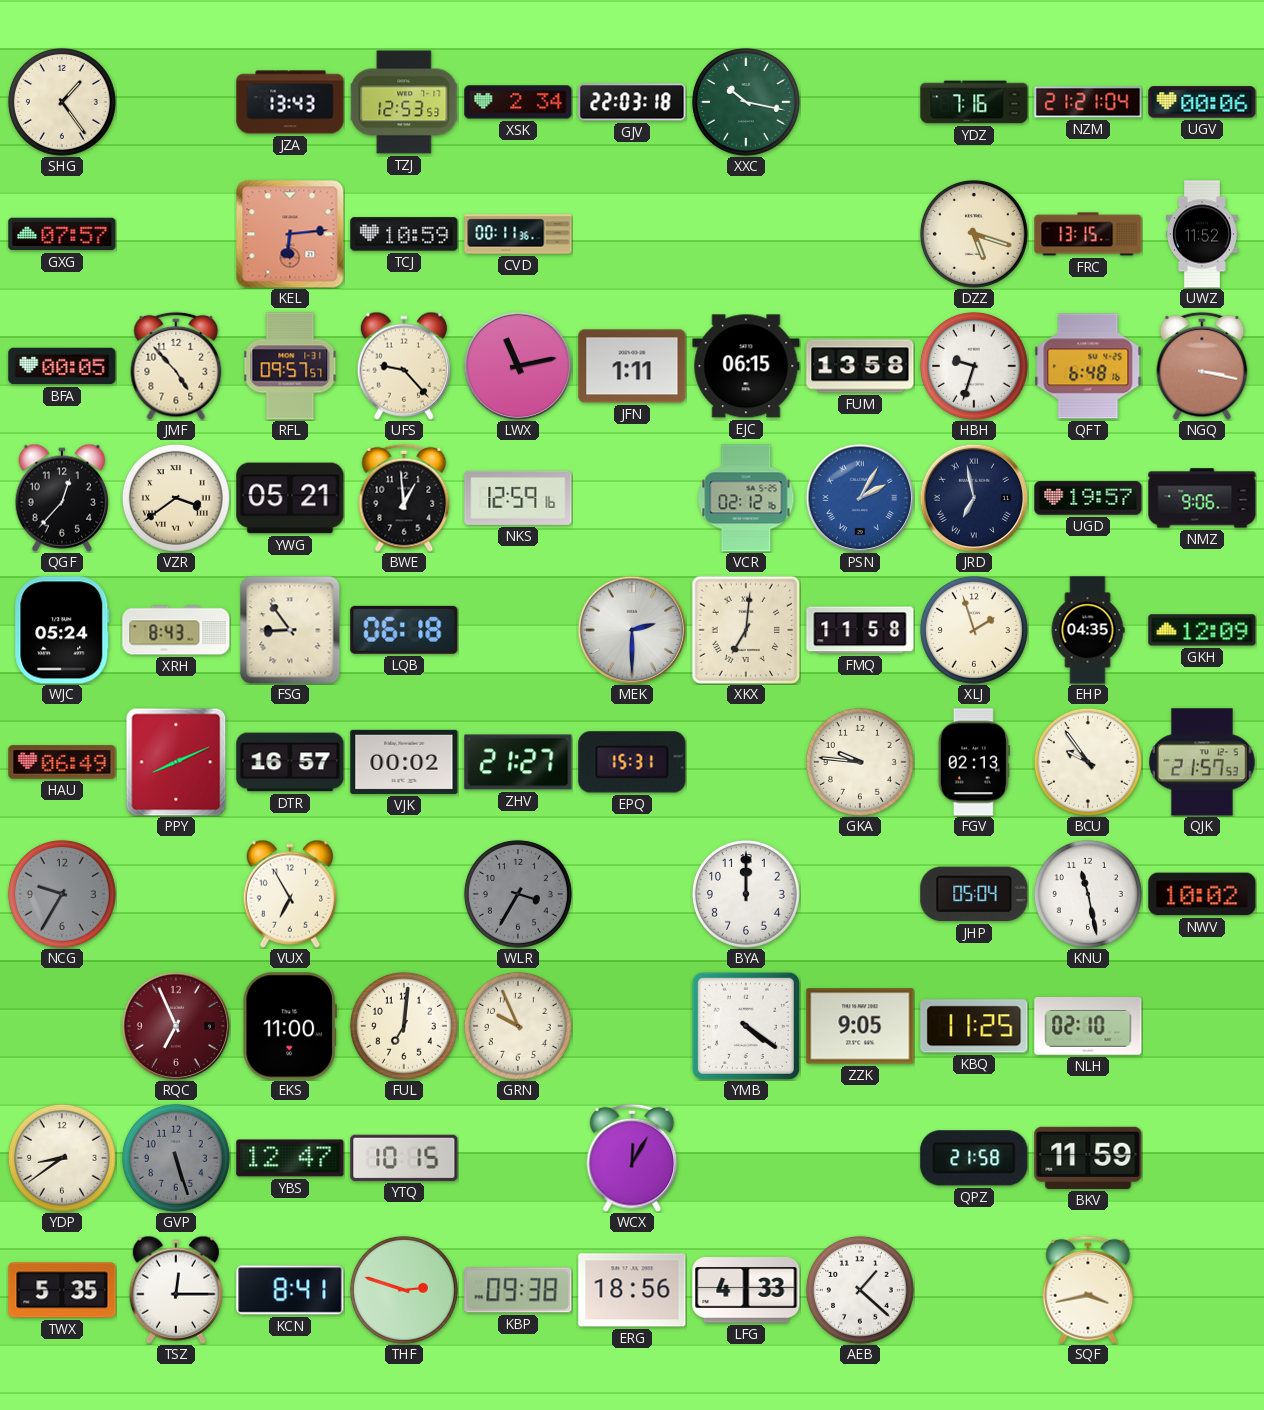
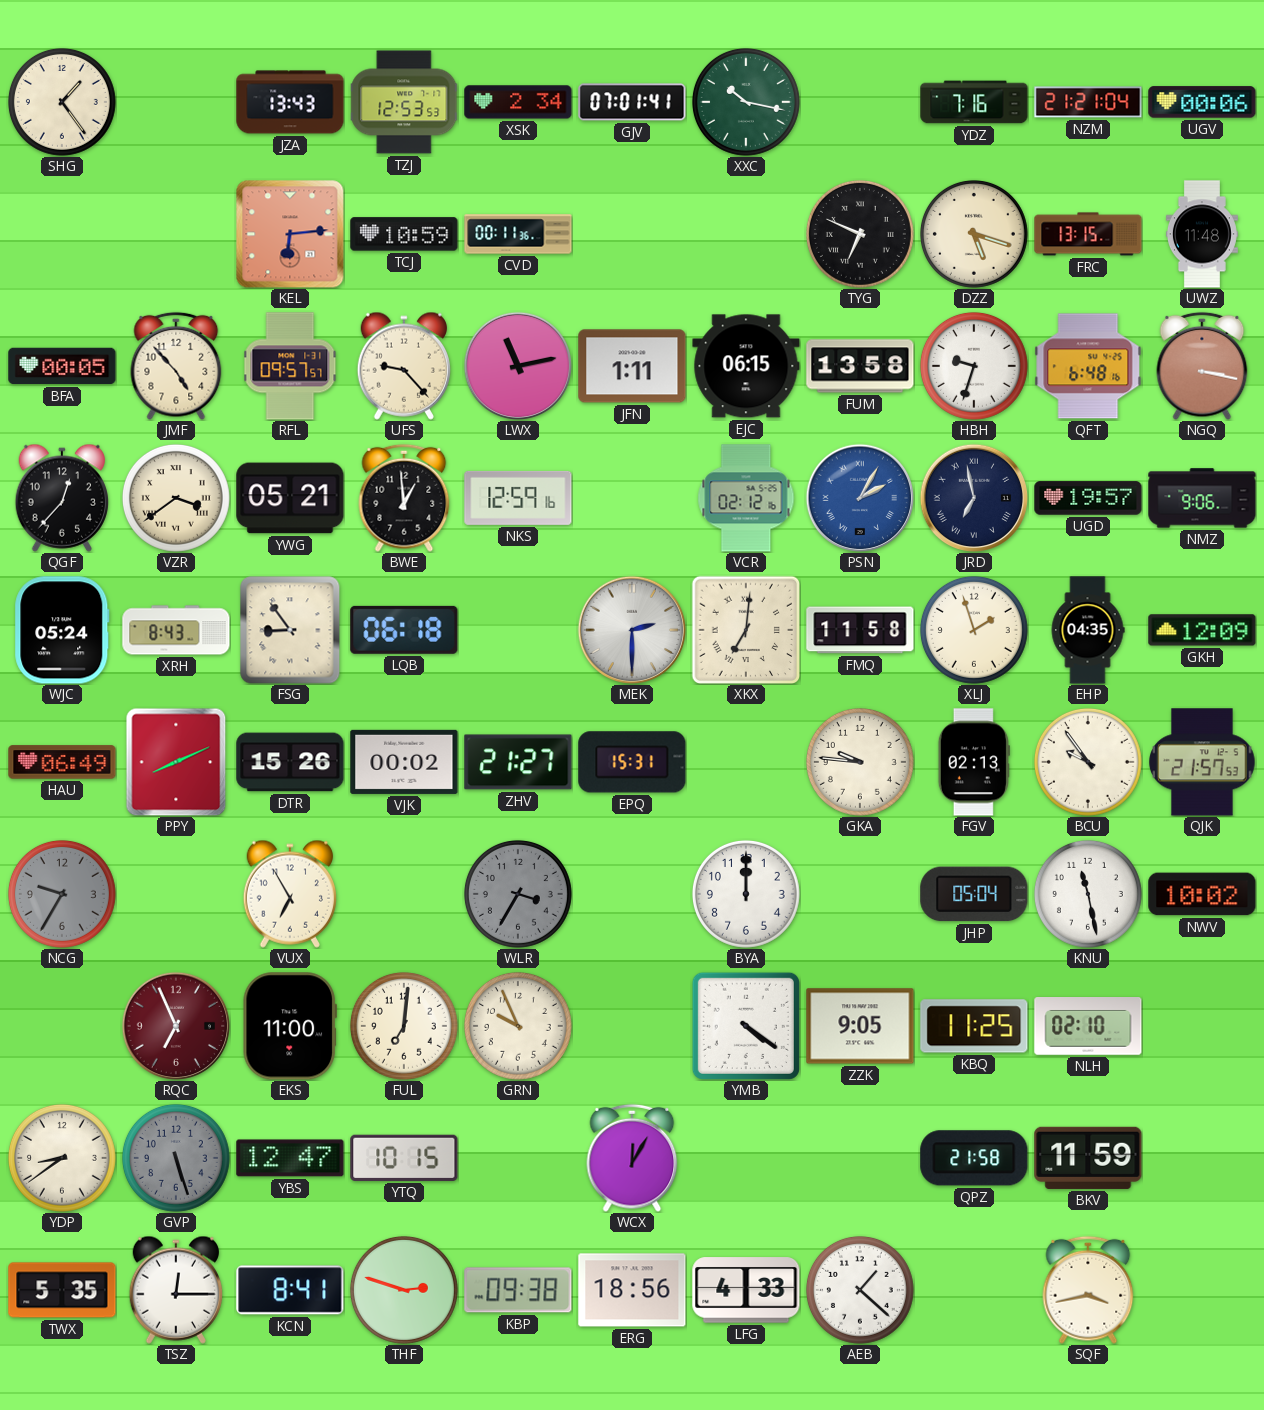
GJV: 22:03 -> 07:01
GXG: 07:57 -> none
TYG: none -> 6:49
UWZ: 11:52 -> 11:48
DTR: 16:57 -> 15:26
